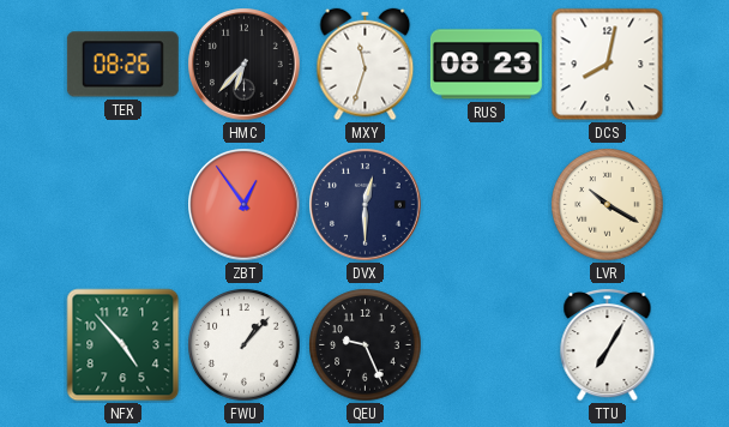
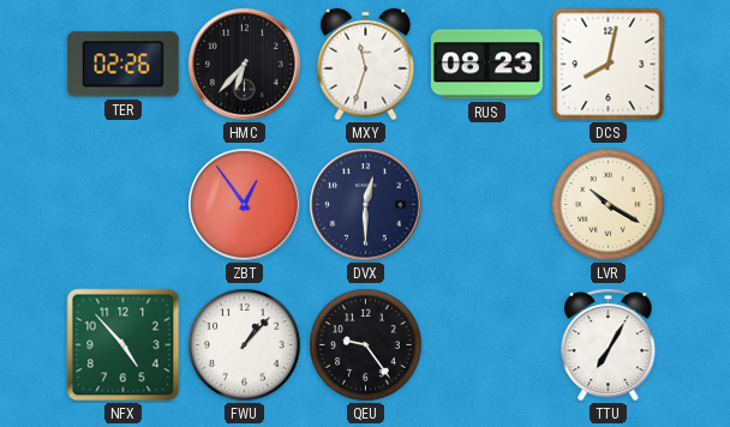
TER: 08:26 -> 02:26
QEU: 9:26 -> 9:24
